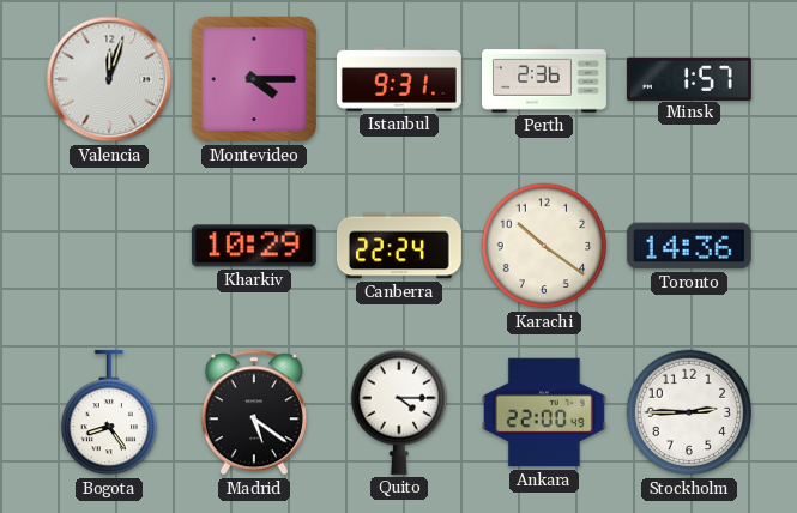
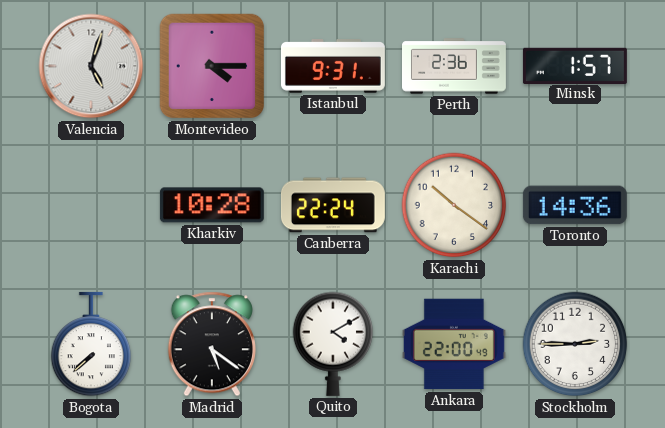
Valencia: 12:03 -> 5:03
Kharkiv: 10:29 -> 10:28
Bogota: 8:24 -> 7:38
Quito: 4:15 -> 4:10
